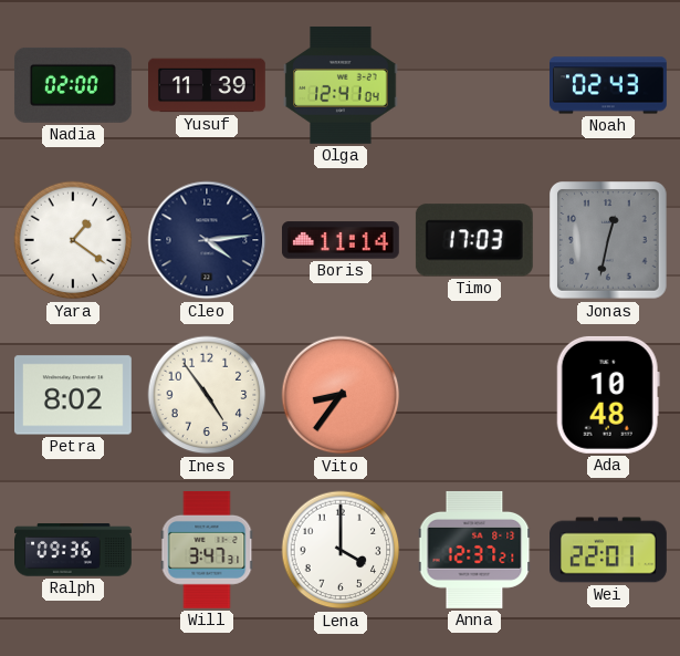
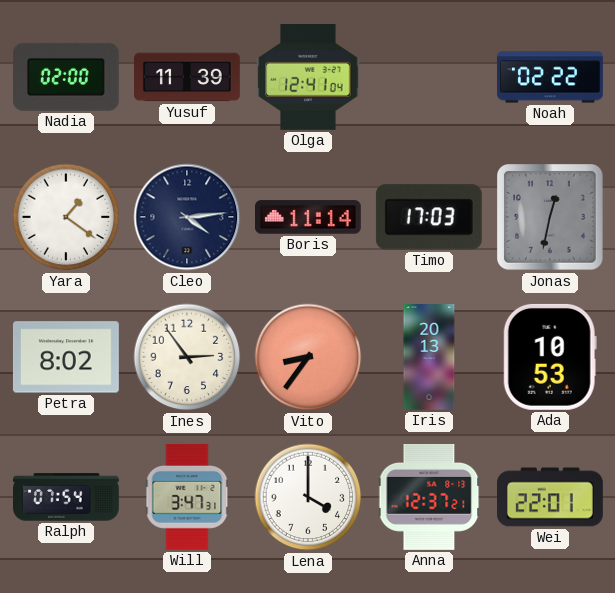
Noah: 02:43 -> 02:22
Ines: 4:54 -> 2:54
Iris: none -> 20:13
Ada: 10:48 -> 10:53
Ralph: 09:36 -> 07:54
